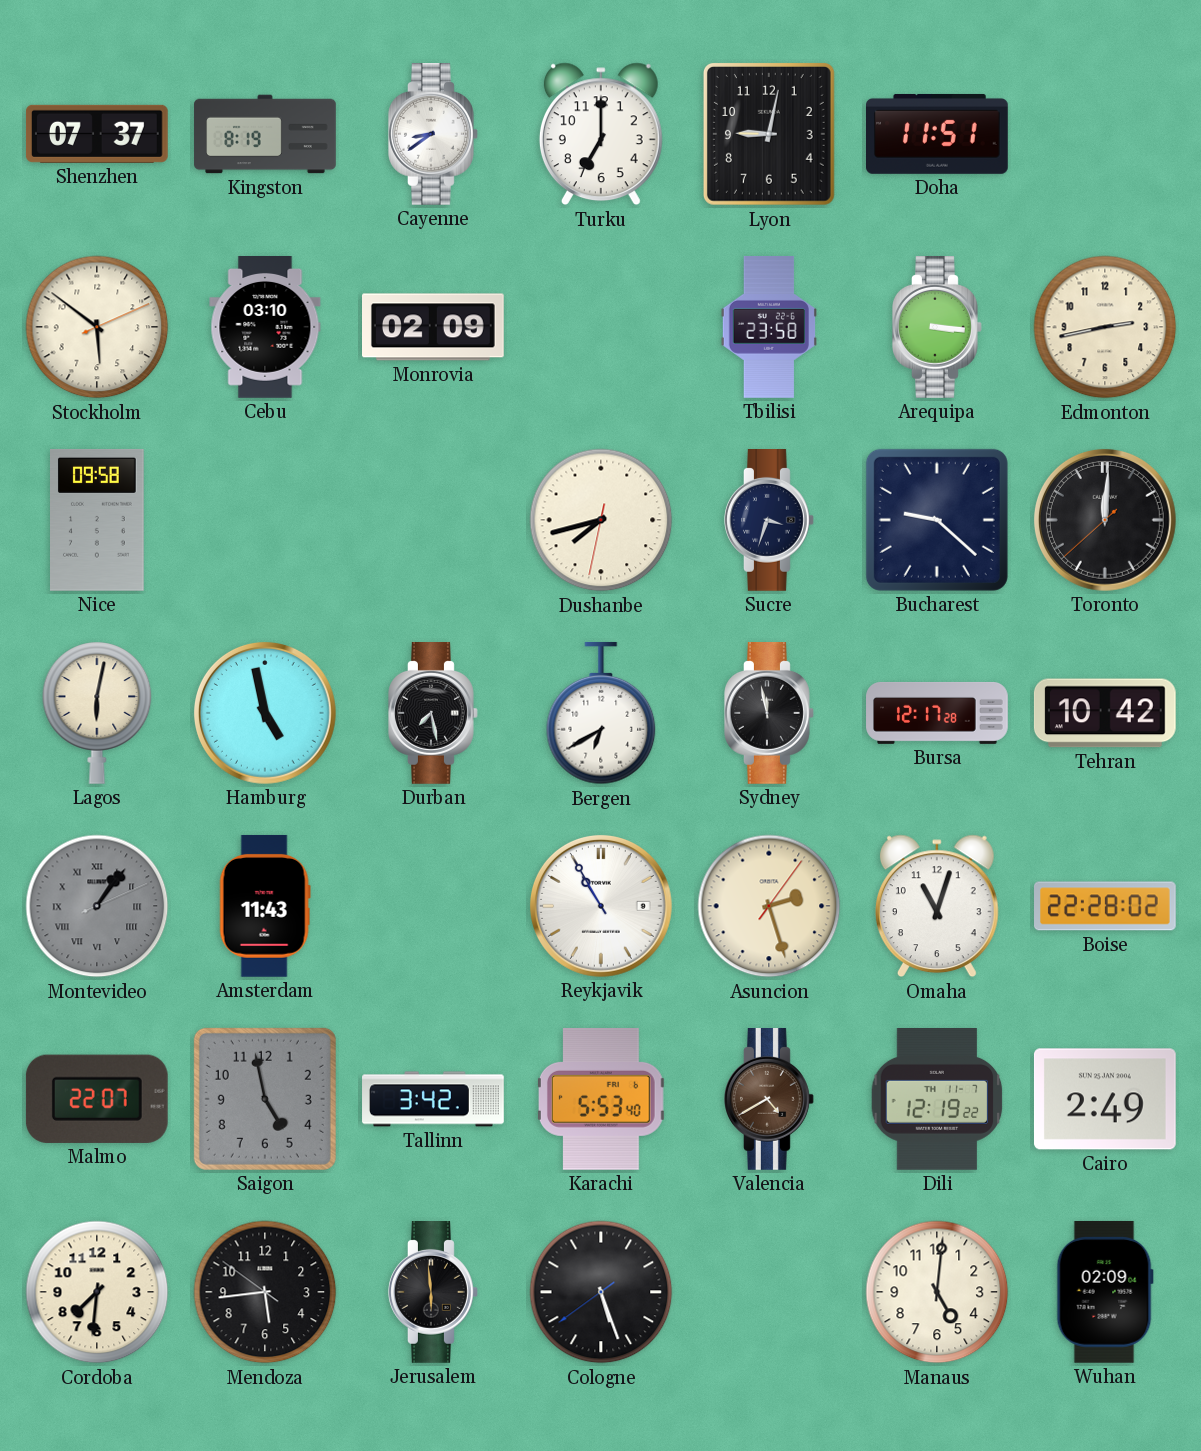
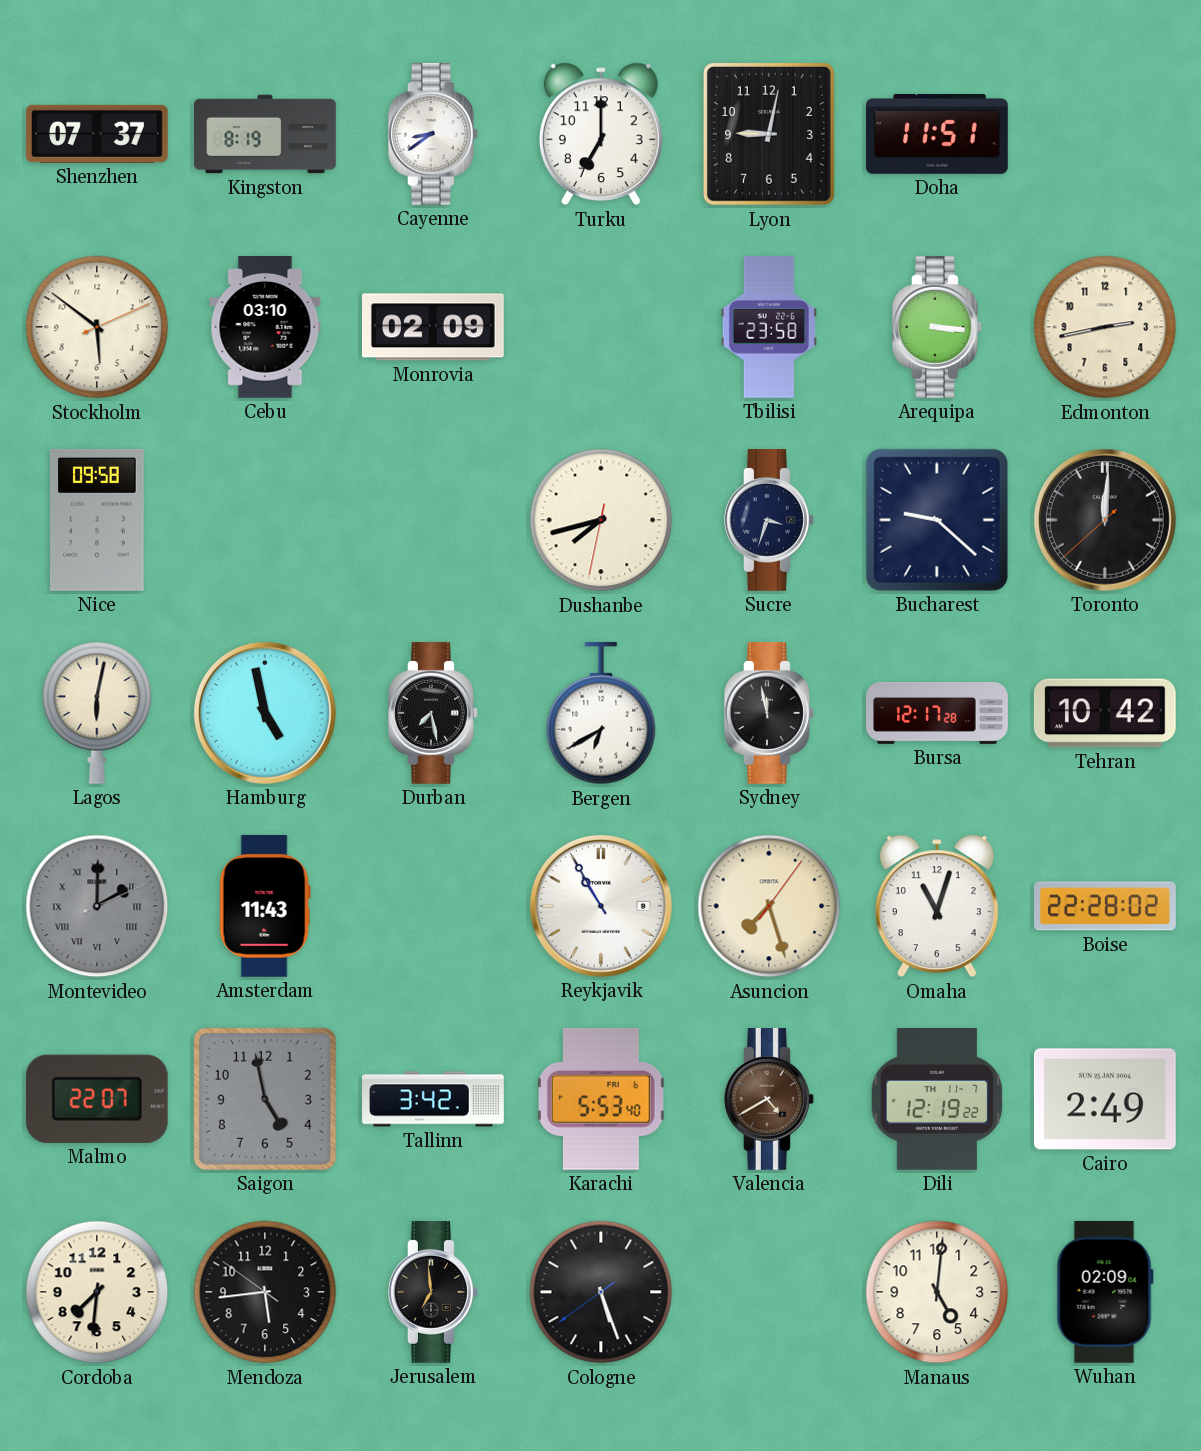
Montevideo: 1:06 -> 2:00
Asuncion: 2:27 -> 7:27
Jerusalem: 5:59 -> 6:59
